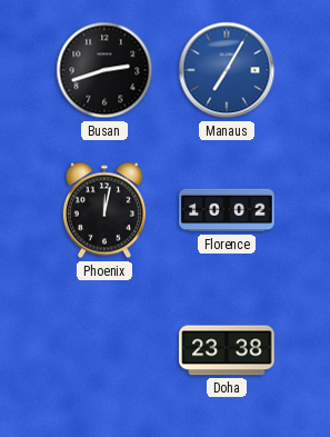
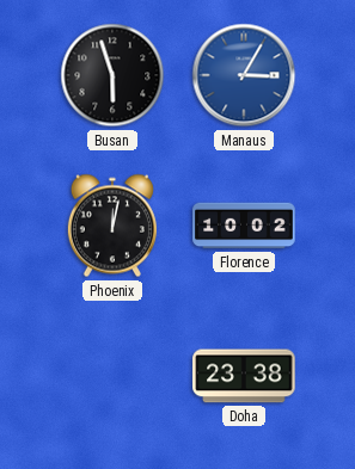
Busan: 2:42 -> 5:57
Manaus: 7:05 -> 3:05
